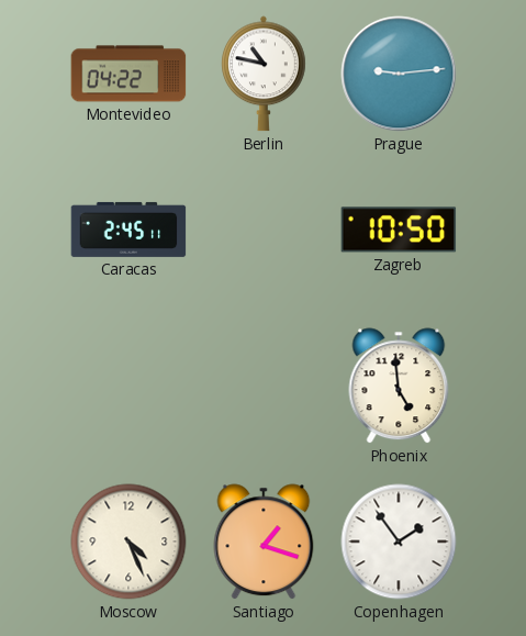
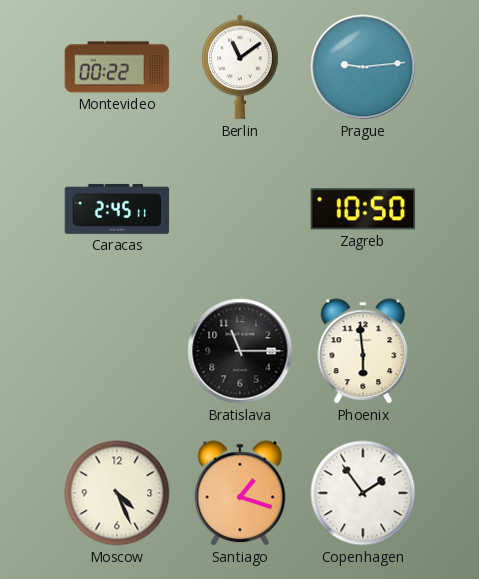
Montevideo: 04:22 -> 00:22
Berlin: 10:47 -> 11:09
Bratislava: none -> 11:15
Phoenix: 4:59 -> 5:59
